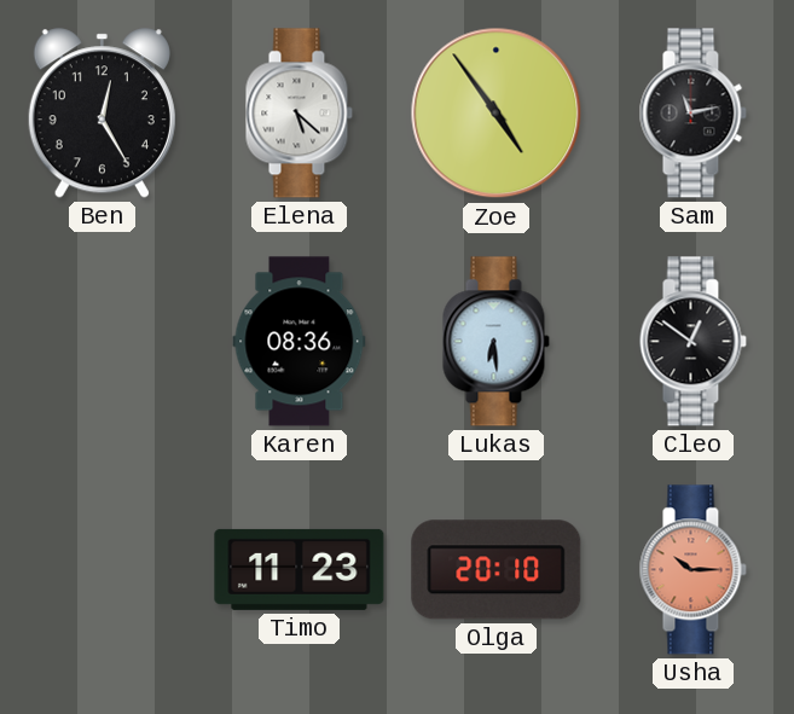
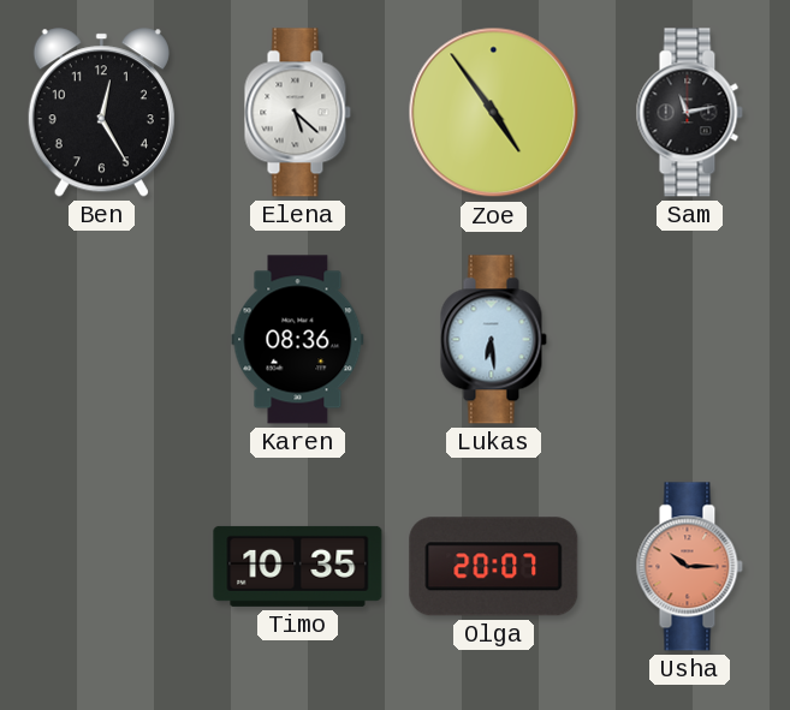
Cleo: 12:51 -> none
Timo: 11:23 -> 10:35
Olga: 20:10 -> 20:07
